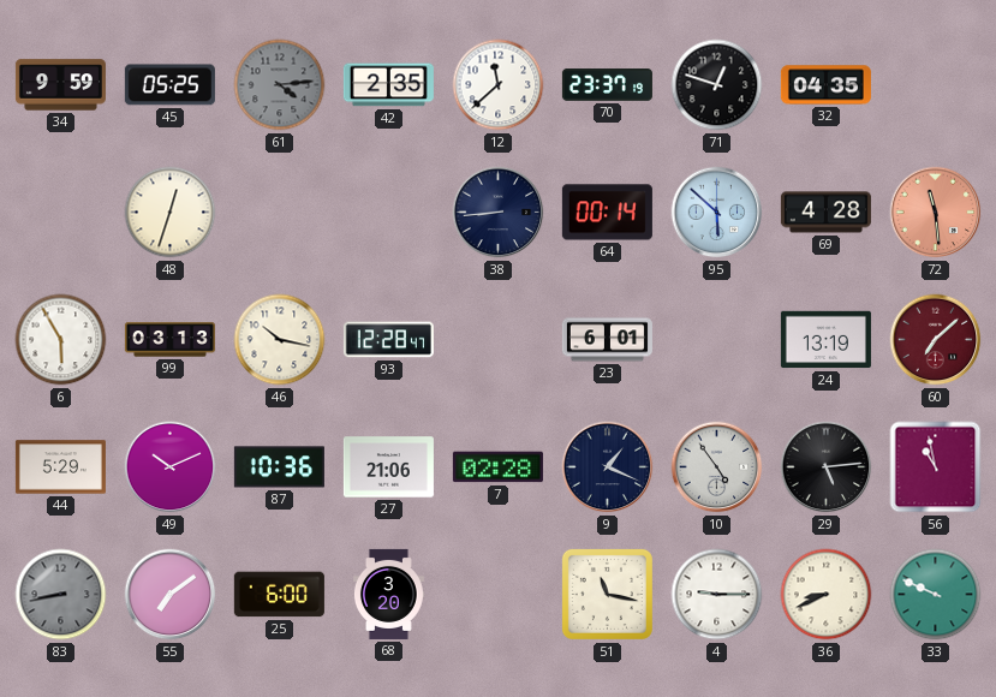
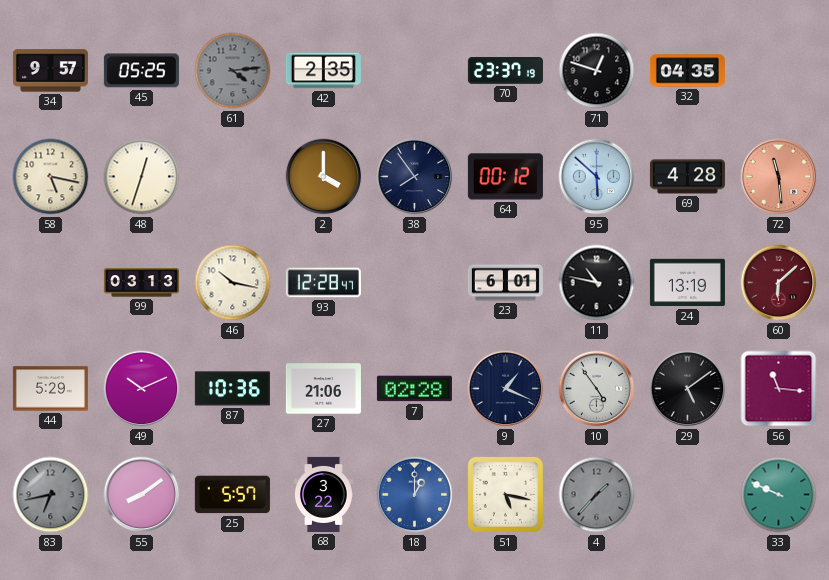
34: 9:59 -> 9:57
12: 11:38 -> none
58: none -> 5:17
2: none -> 4:00
38: 8:44 -> 7:54
64: 00:14 -> 00:12
6: 5:55 -> none
11: none -> 10:47
60: 7:08 -> 6:08
29: 5:14 -> 5:09
56: 10:58 -> 11:16
83: 8:43 -> 6:43
55: 7:09 -> 8:09
25: 6:00 -> 5:57
68: 3:20 -> 3:22
18: none -> 1:00
51: 11:17 -> 5:17
4: 9:15 -> 1:37
4 dial: white -> grey
36: 8:41 -> none
